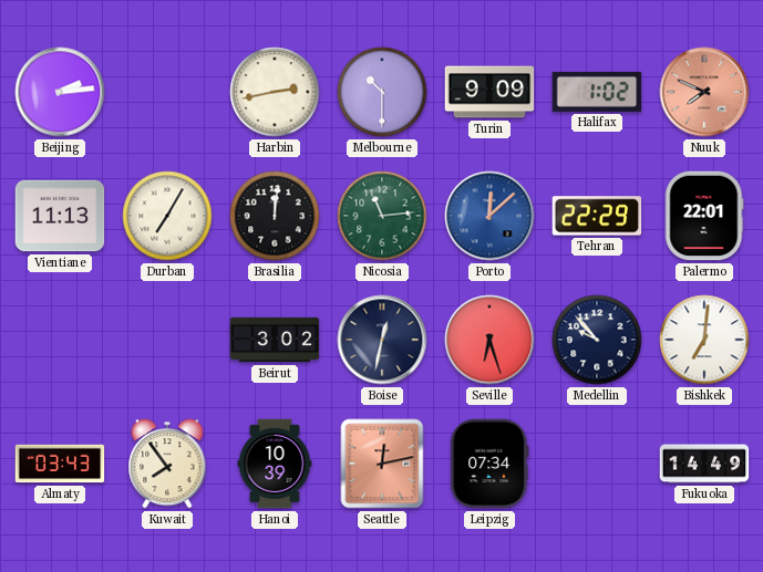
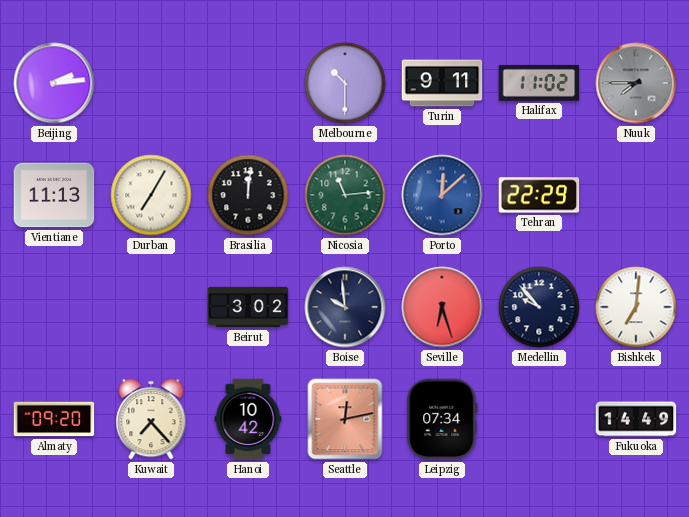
Harbin: 2:43 -> none
Turin: 9:09 -> 9:11
Halifax: 1:02 -> 11:02
Nuuk: 7:49 -> 7:45
Nuuk dial: salmon -> grey
Palermo: 22:01 -> none
Boise: 12:32 -> 9:59
Almaty: 03:43 -> 09:20
Kuwait: 7:54 -> 7:23
Hanoi: 10:39 -> 10:42
